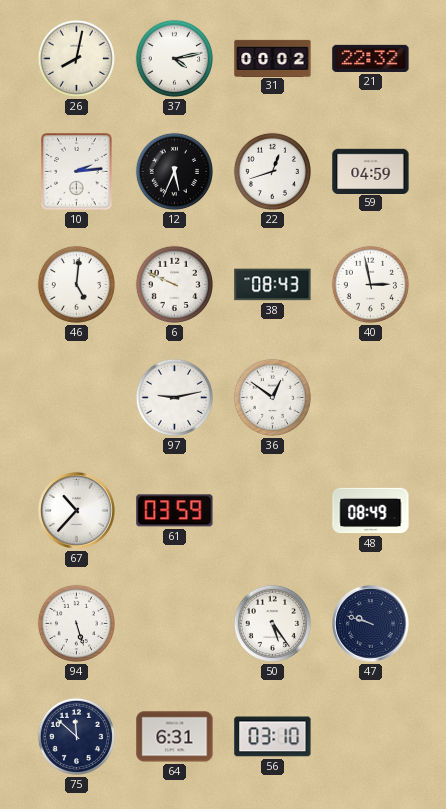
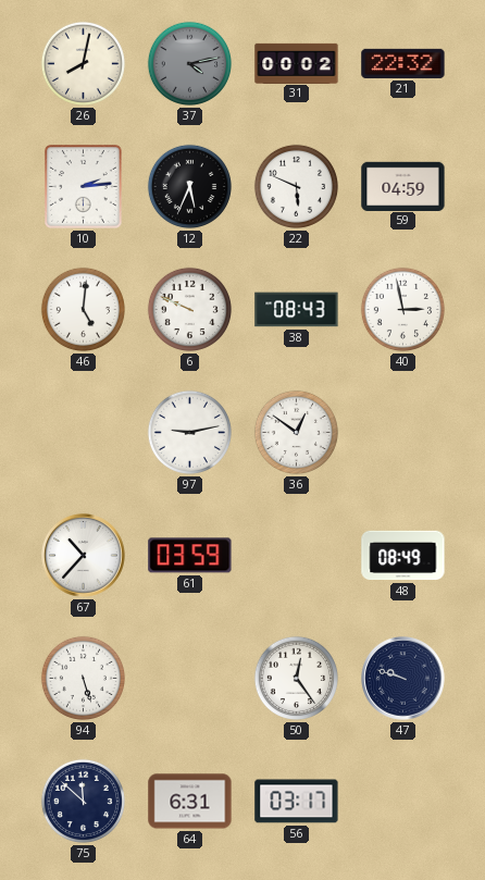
37 dial: white -> grey
22: 12:42 -> 5:49
50: 5:24 -> 12:24
56: 03:10 -> 03:17
